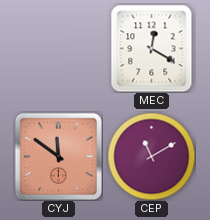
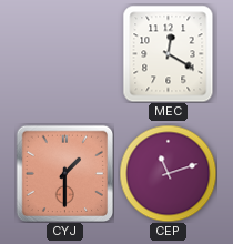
CYJ: 11:51 -> 1:30
CEP: 11:10 -> 11:12
